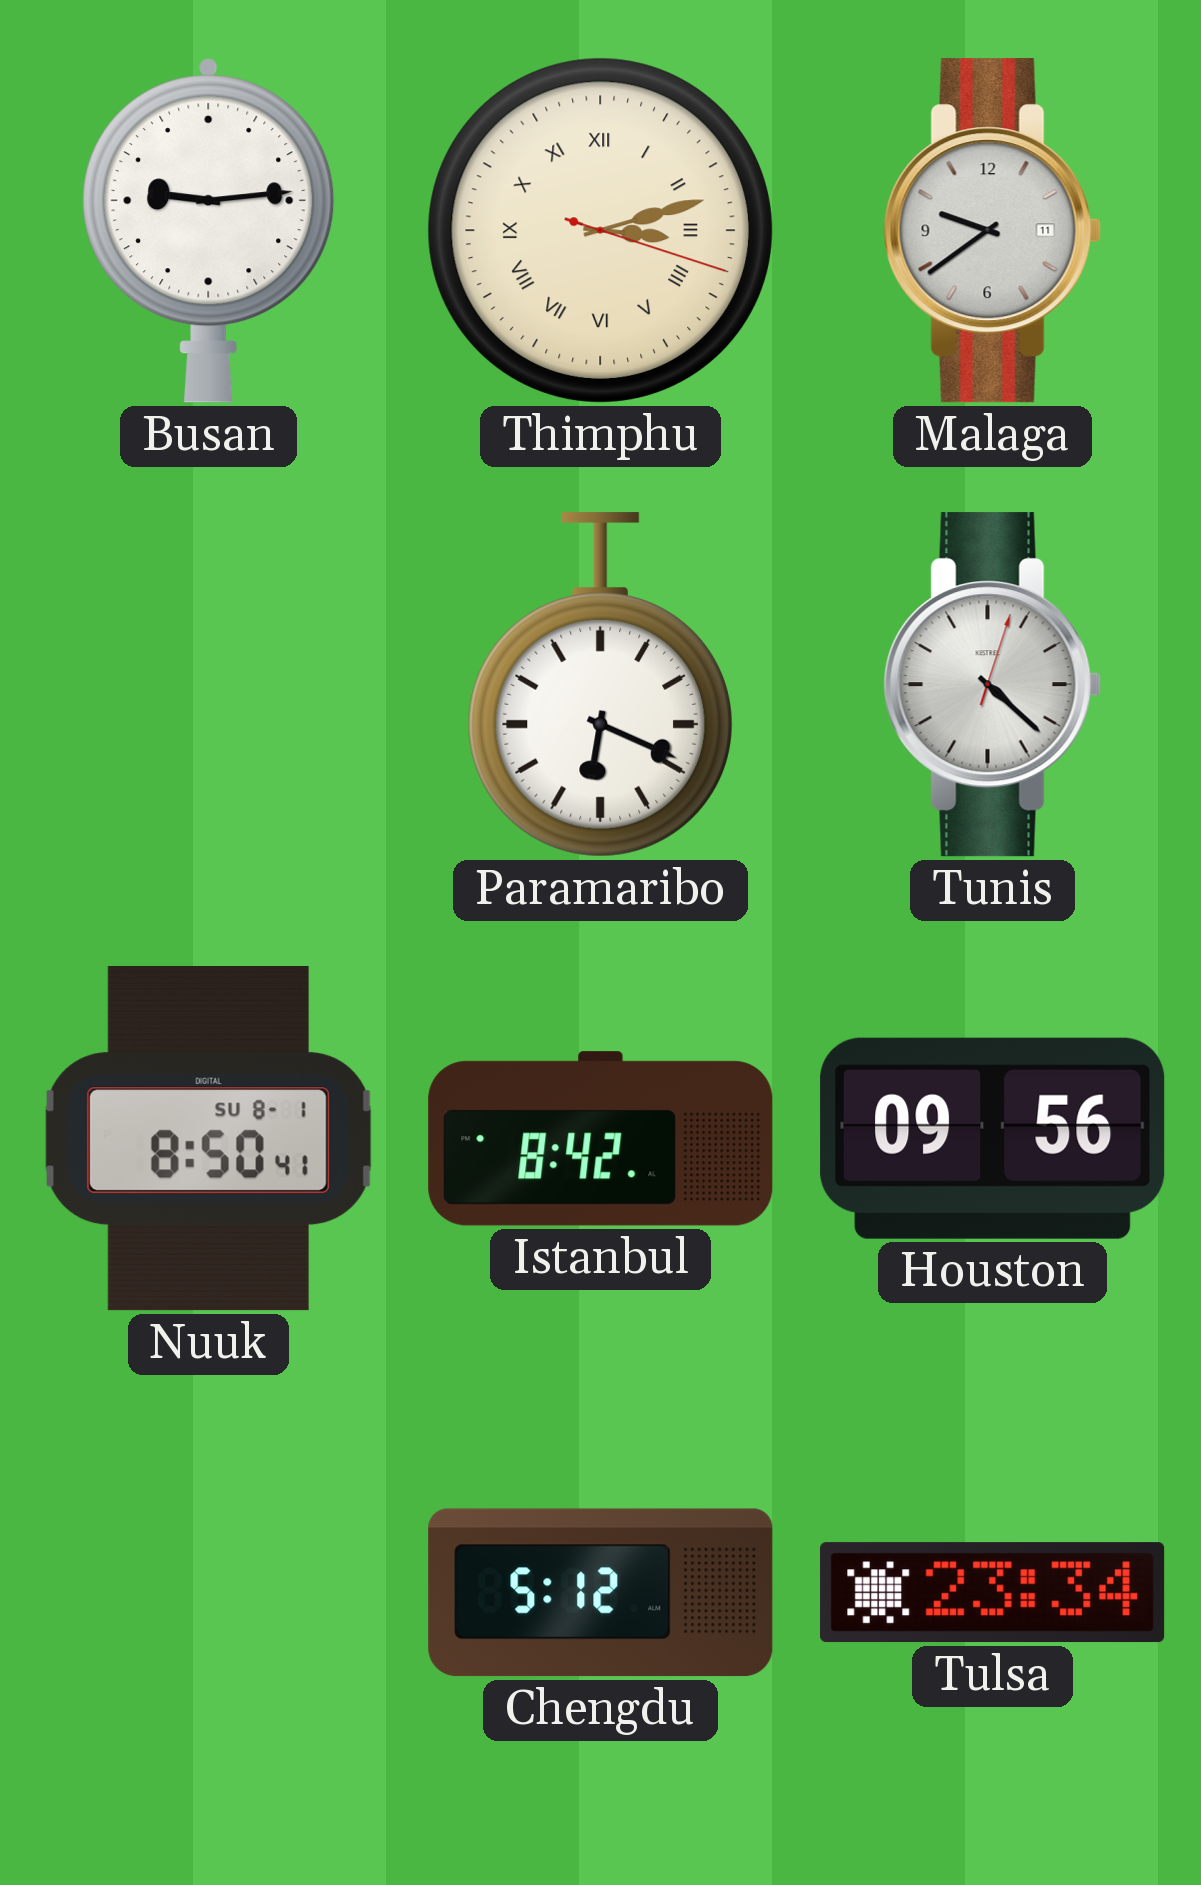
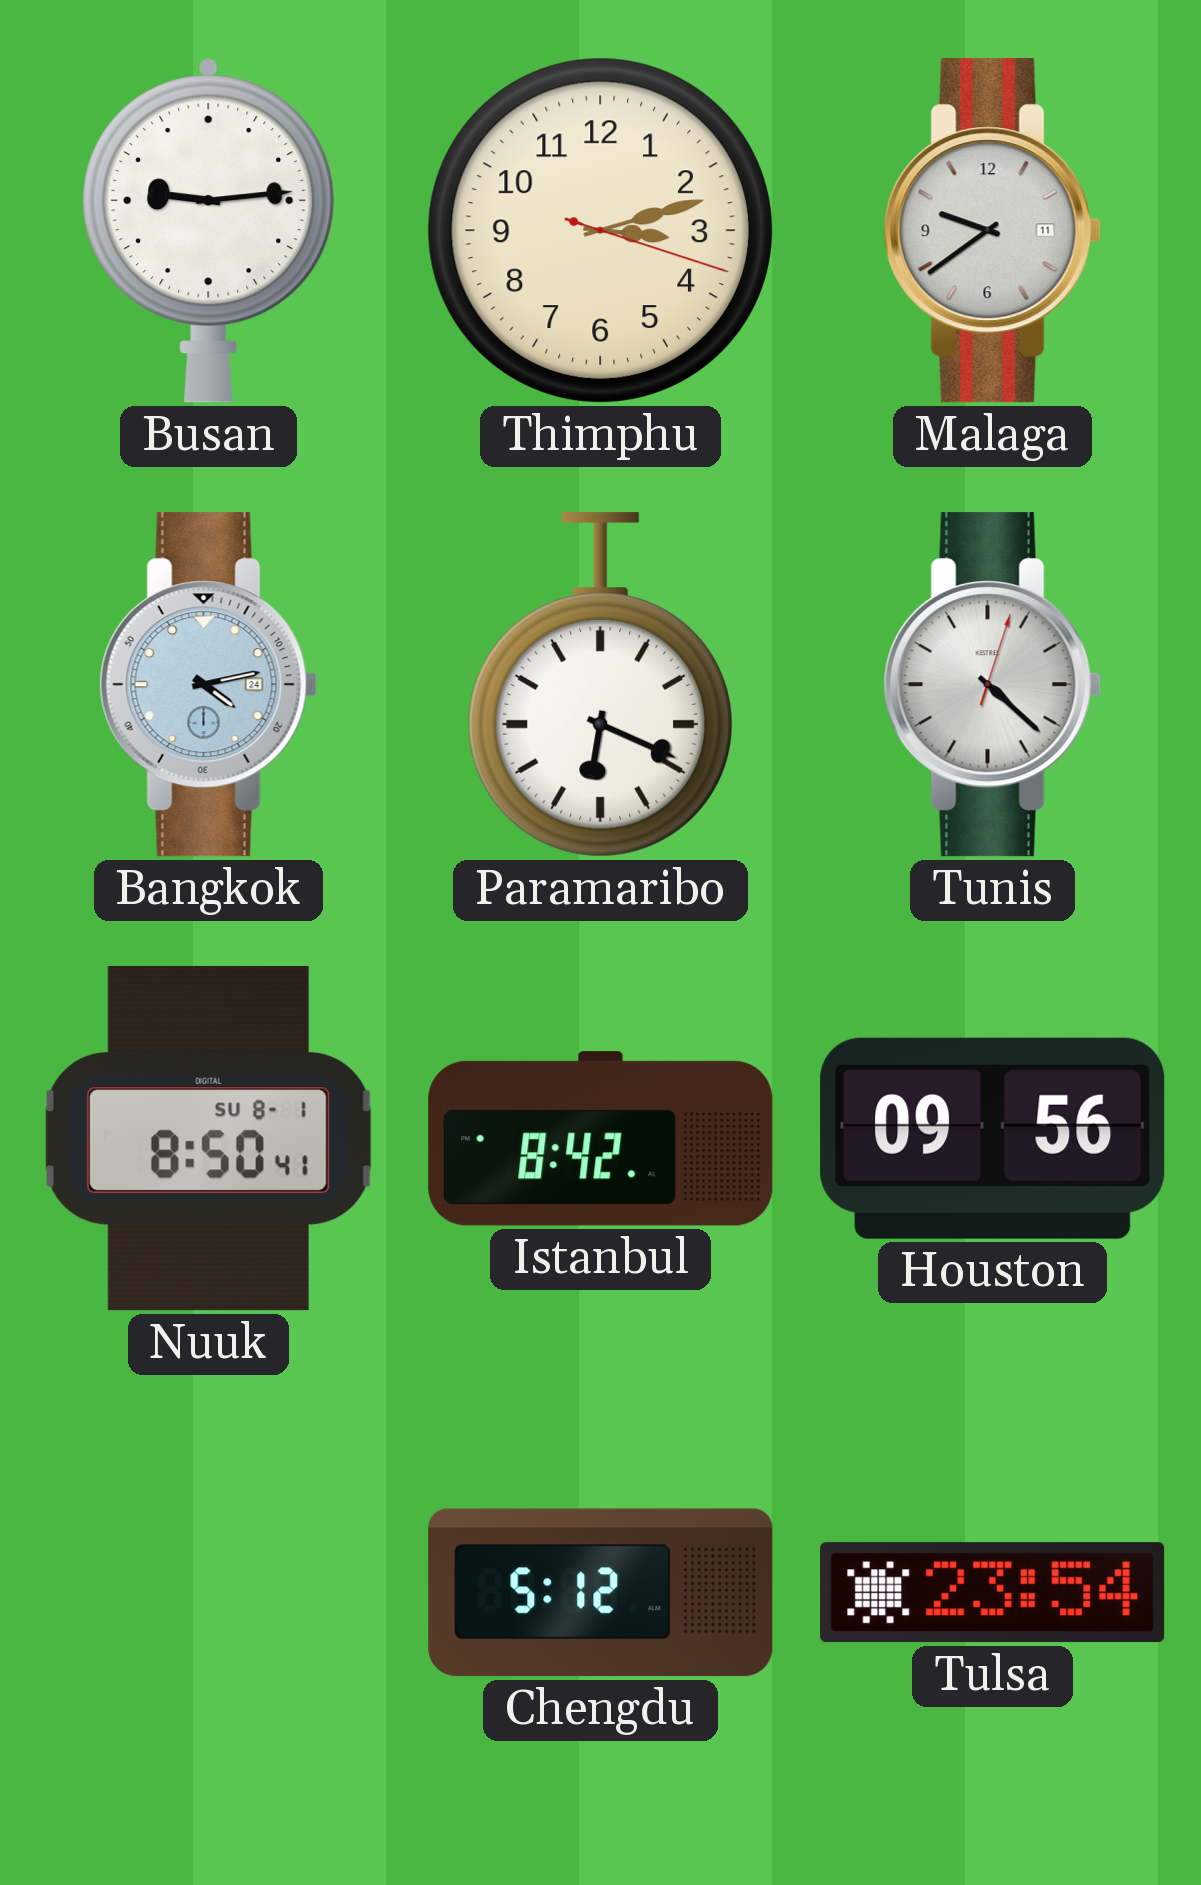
Thimphu numerals: Roman -> Arabic
Bangkok: none -> 4:13
Tulsa: 23:34 -> 23:54
